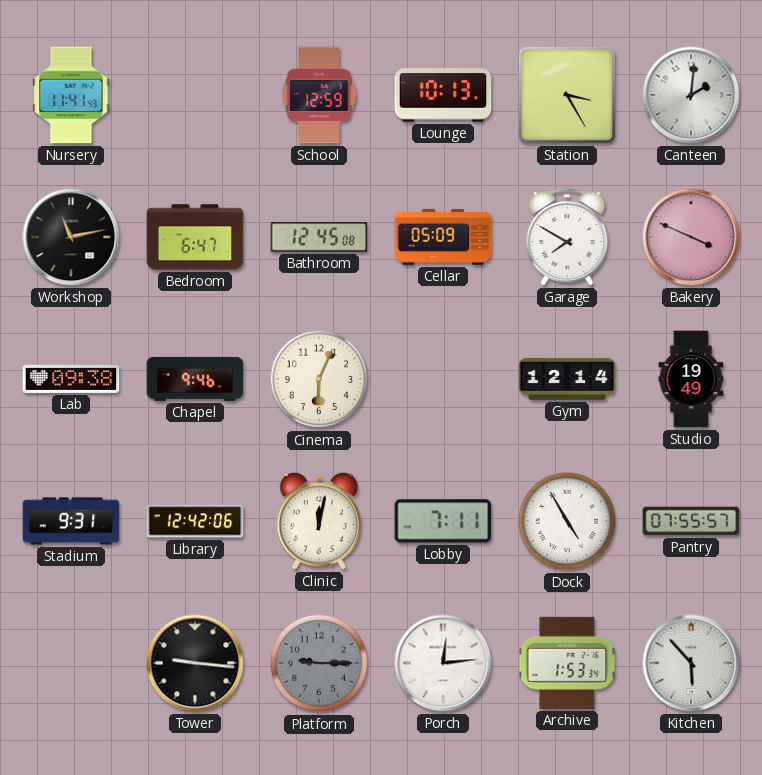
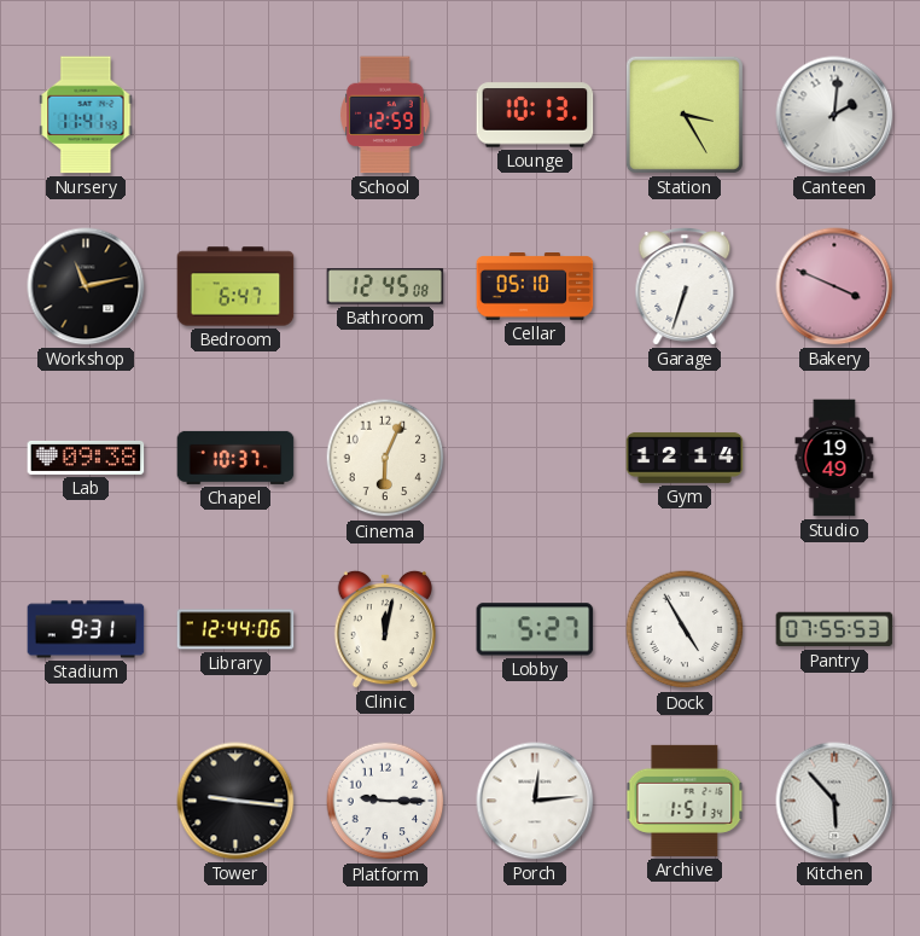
Cellar: 05:09 -> 05:10
Garage: 7:50 -> 6:33
Chapel: 9:46 -> 10:37
Library: 12:42 -> 12:44
Lobby: 7:11 -> 5:27
Pantry: 07:55:57 -> 07:55:53
Platform dial: grey -> white
Archive: 1:53 -> 1:51
